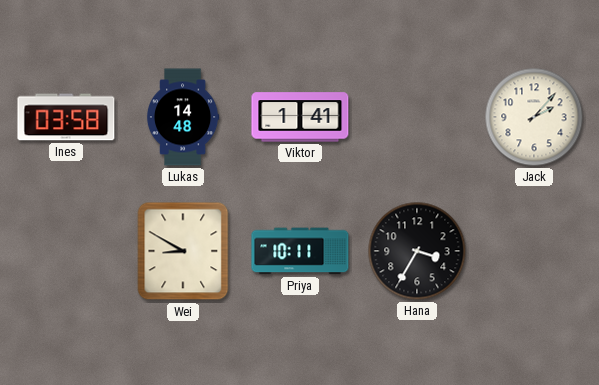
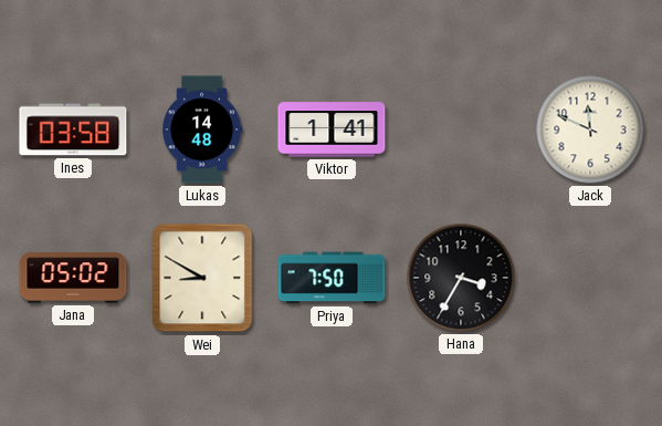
Jack: 2:07 -> 11:49
Jana: none -> 05:02
Priya: 10:11 -> 7:50
